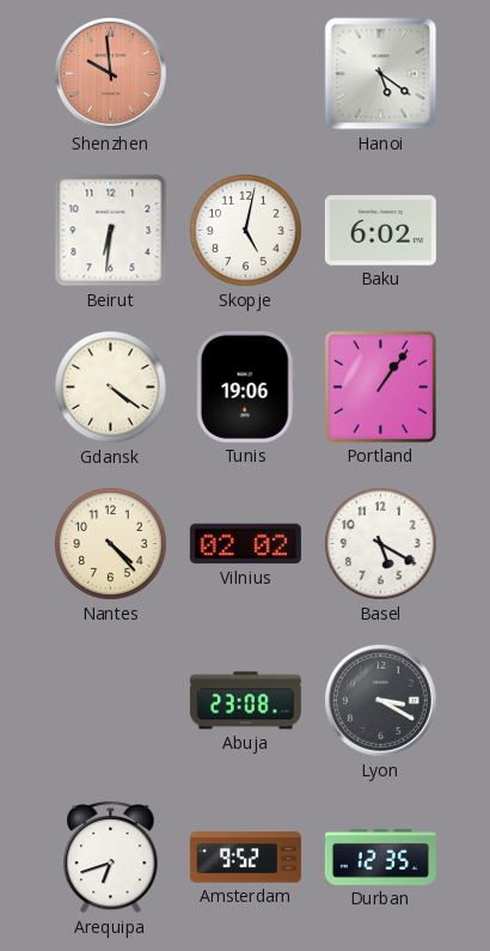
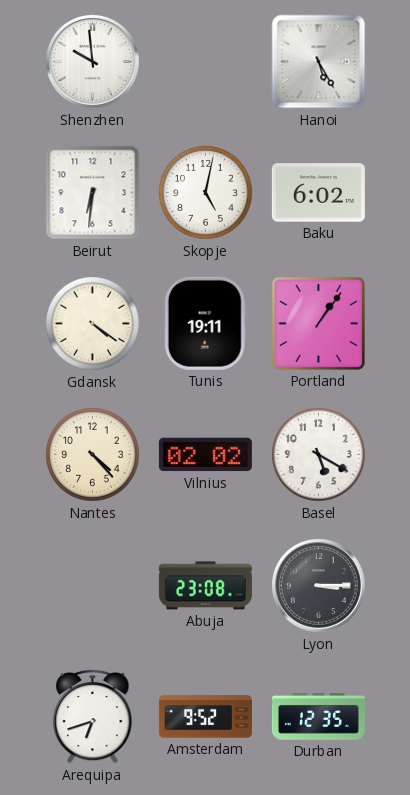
Shenzhen dial: salmon -> white
Hanoi: 5:21 -> 5:25
Tunis: 19:06 -> 19:11
Lyon: 3:20 -> 3:15
